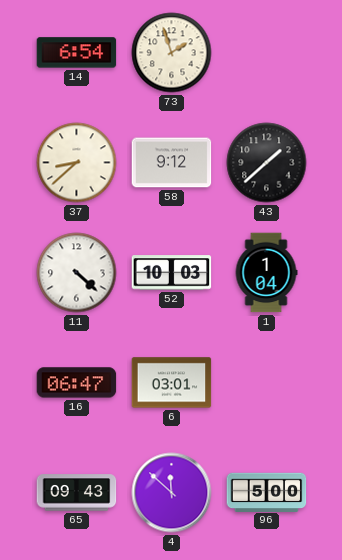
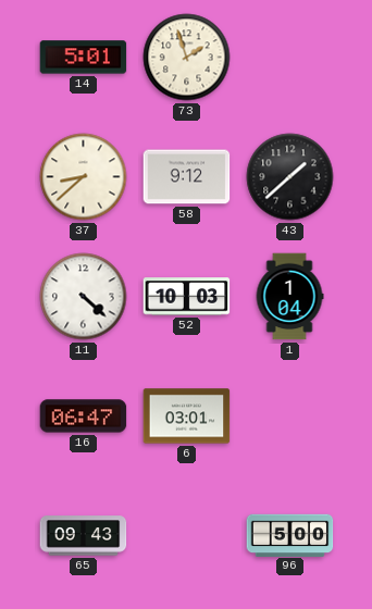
14: 6:54 -> 5:01
4: 11:52 -> none
